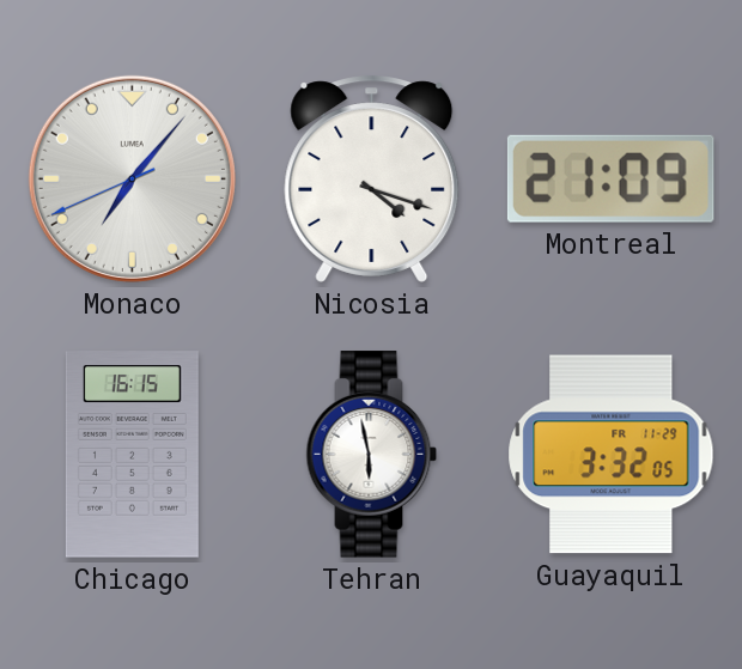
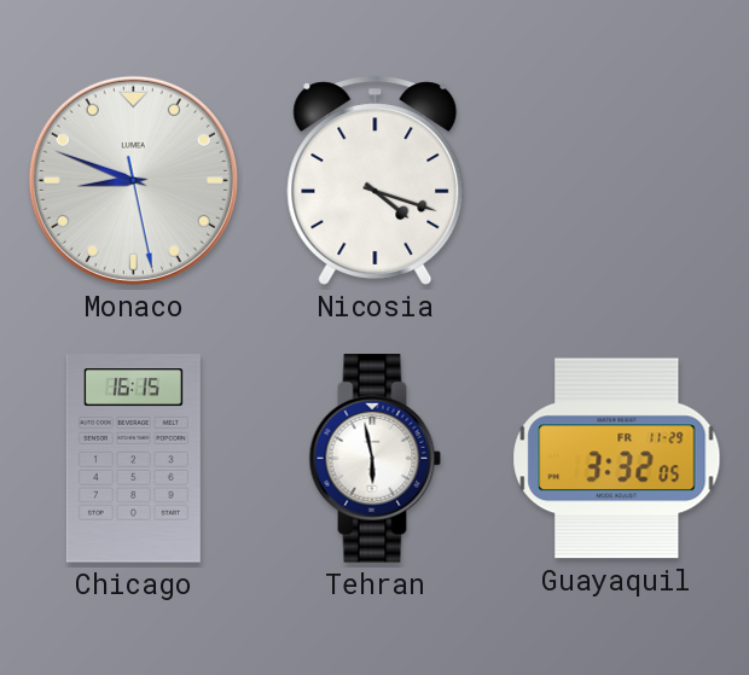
Monaco: 7:06 -> 8:48
Montreal: 21:09 -> none
